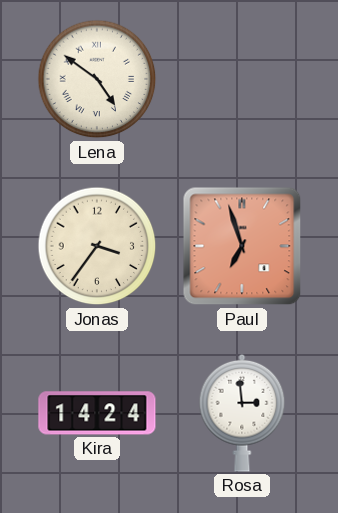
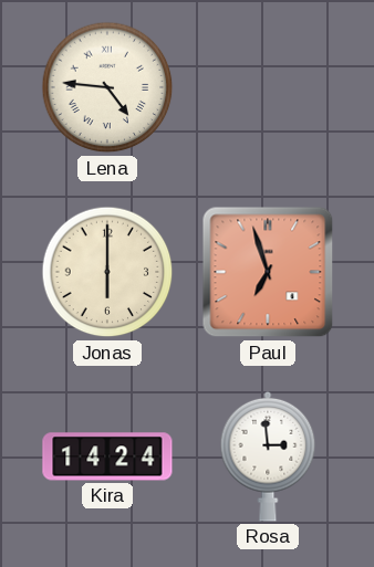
Lena: 4:51 -> 4:46
Jonas: 3:36 -> 6:00
